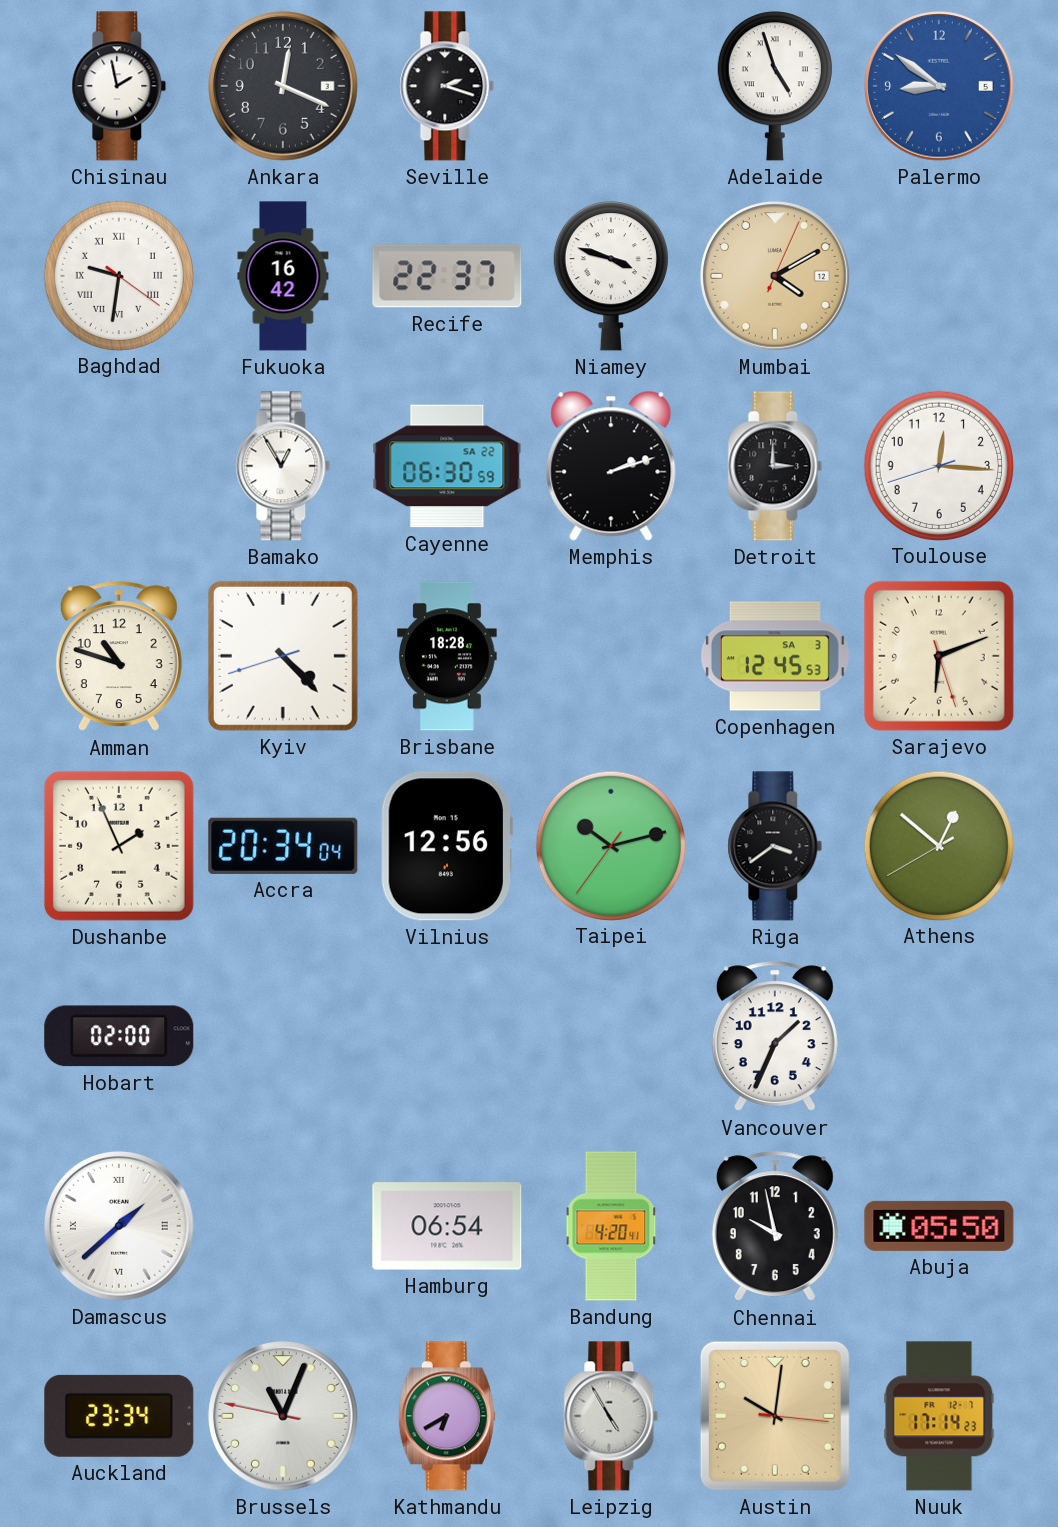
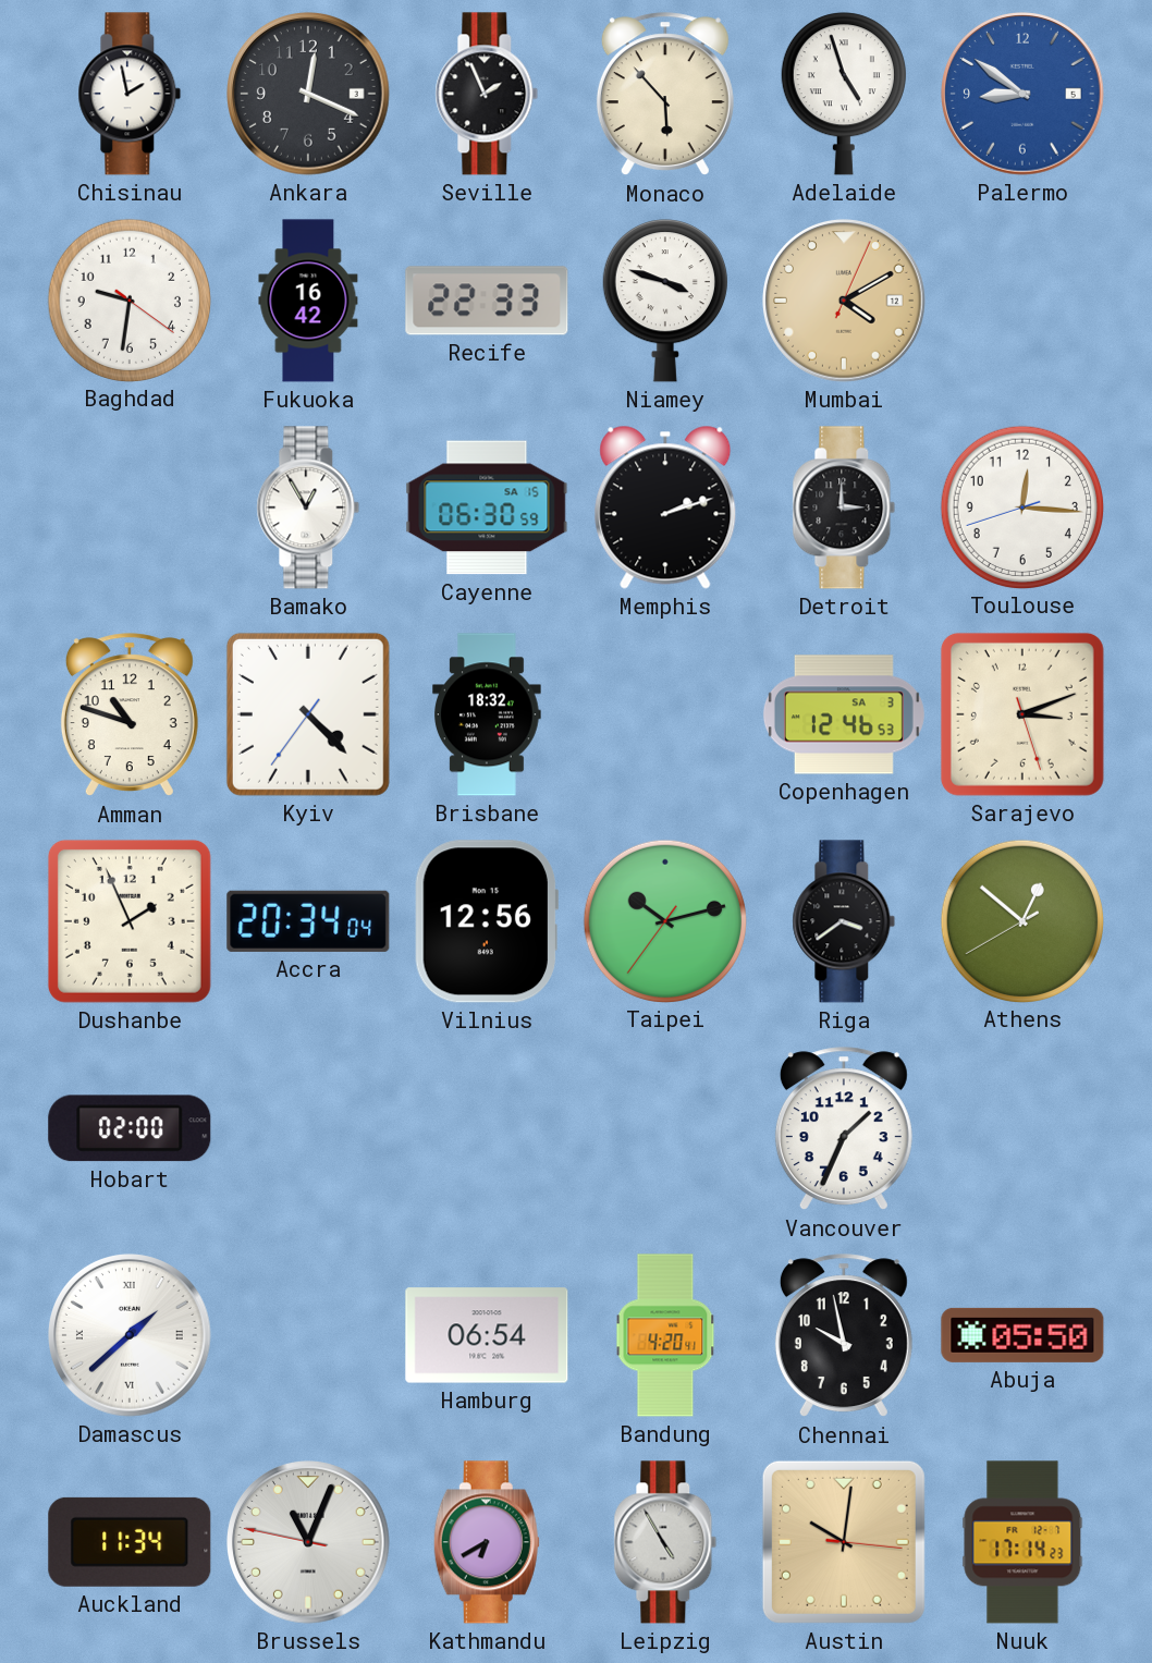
Seville: 2:18 -> 1:56
Monaco: none -> 5:53
Baghdad numerals: Roman -> Arabic
Recife: 22:37 -> 22:33
Cayenne date: SA 22 -> SA 15
Kyiv: 4:22:42 -> 4:22:36
Brisbane: 18:28 -> 18:32
Copenhagen: 12:45 -> 12:46
Sarajevo: 6:11 -> 3:11
Auckland: 23:34 -> 11:34
